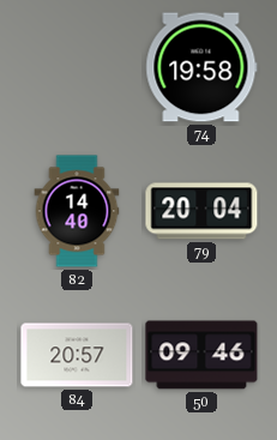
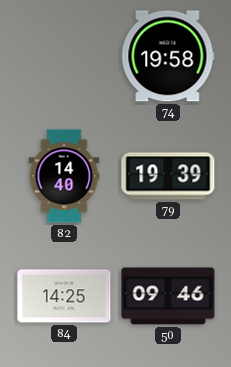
79: 20:04 -> 19:39
84: 20:57 -> 14:25
